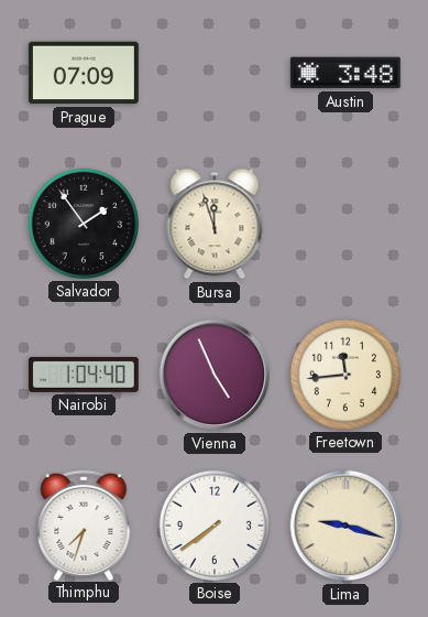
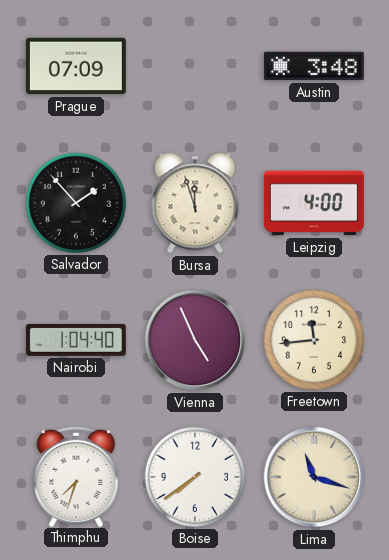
Salvador: 1:54 -> 1:53
Leipzig: none -> 4:00
Lima: 9:18 -> 11:18
